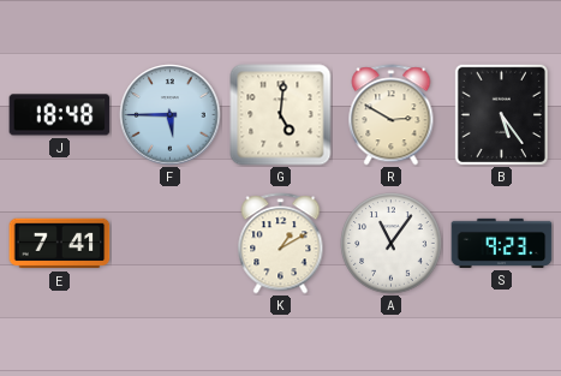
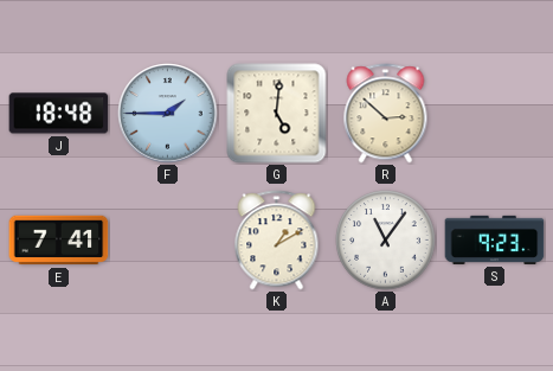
F: 5:45 -> 1:45
R: 2:50 -> 2:52
B: 5:24 -> none
